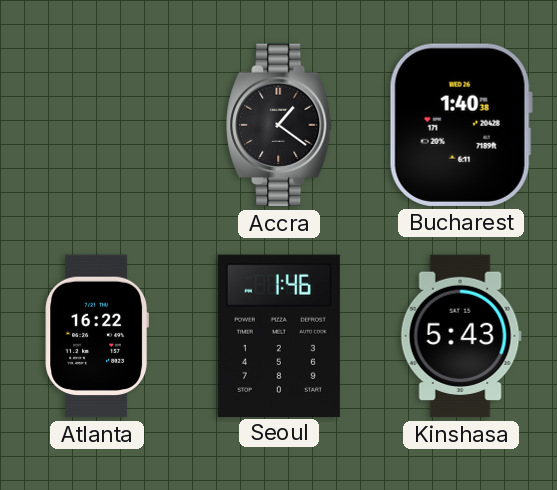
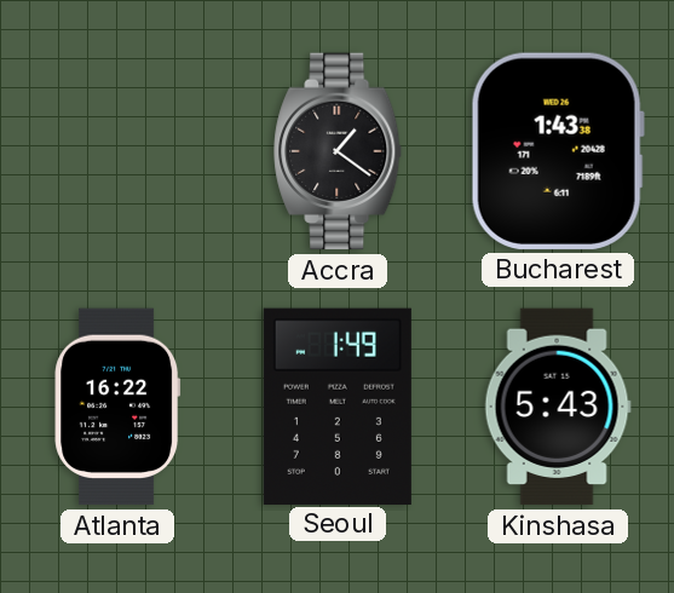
Bucharest: 1:40 -> 1:43
Seoul: 1:46 -> 1:49
